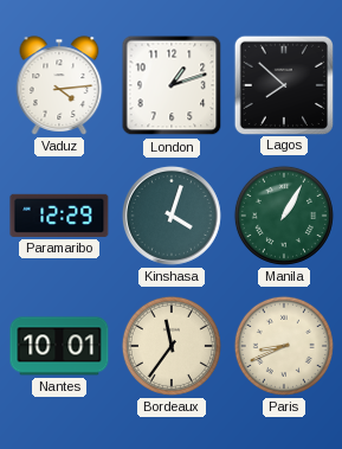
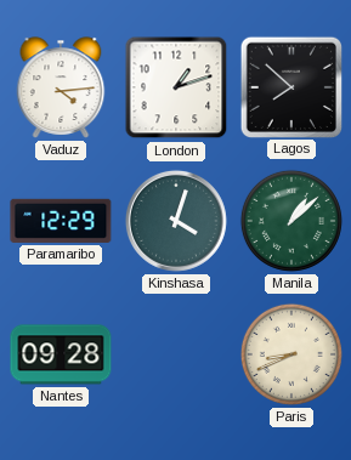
Manila: 1:05 -> 1:08
Nantes: 10:01 -> 09:28
Bordeaux: 11:36 -> none
